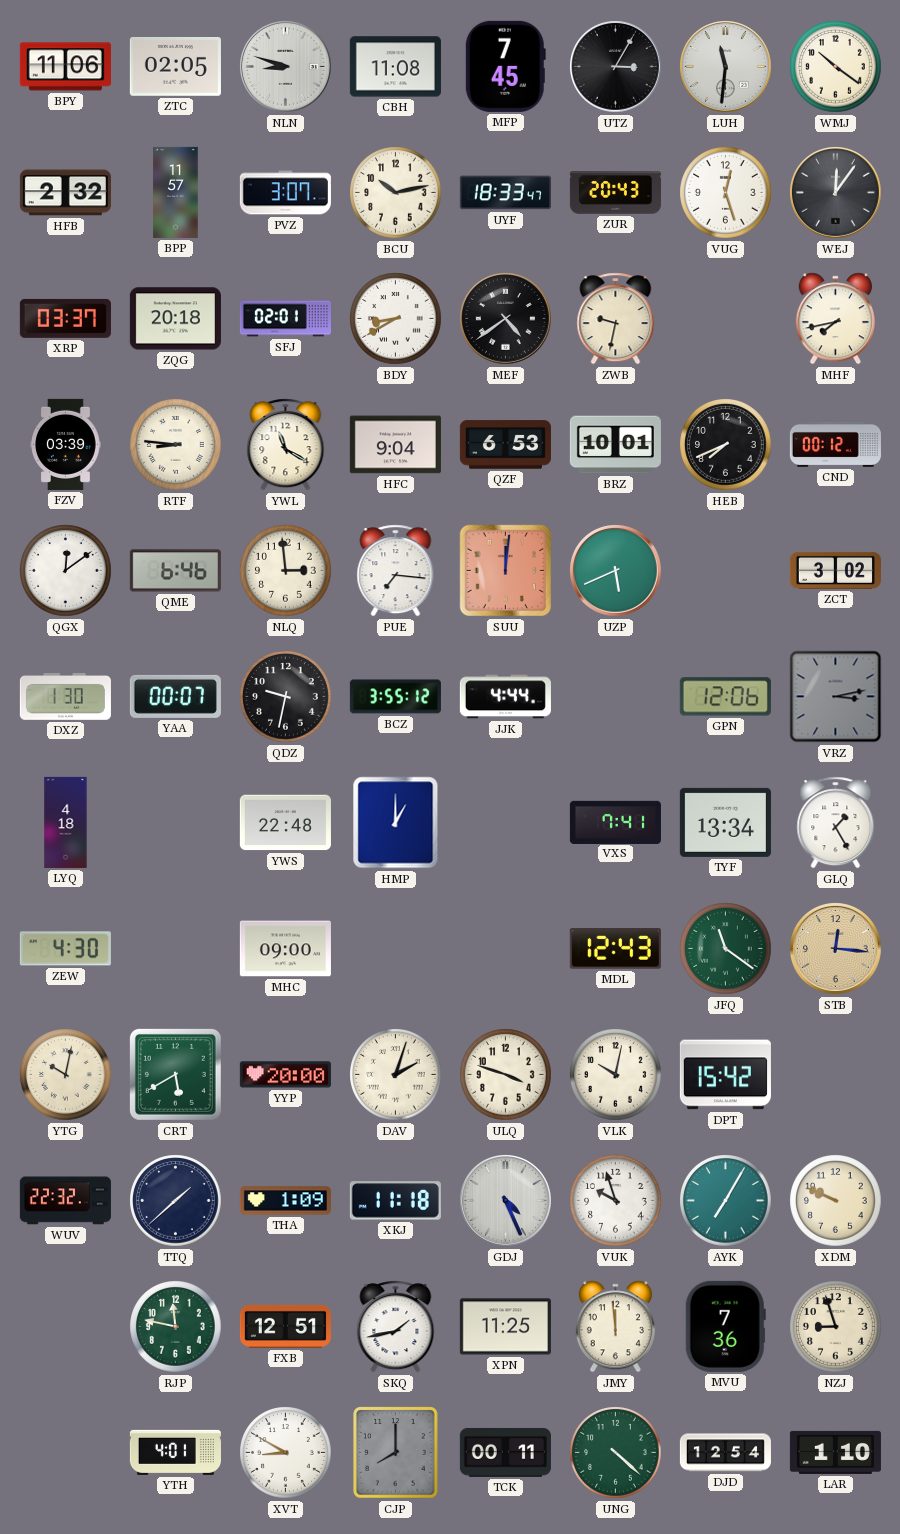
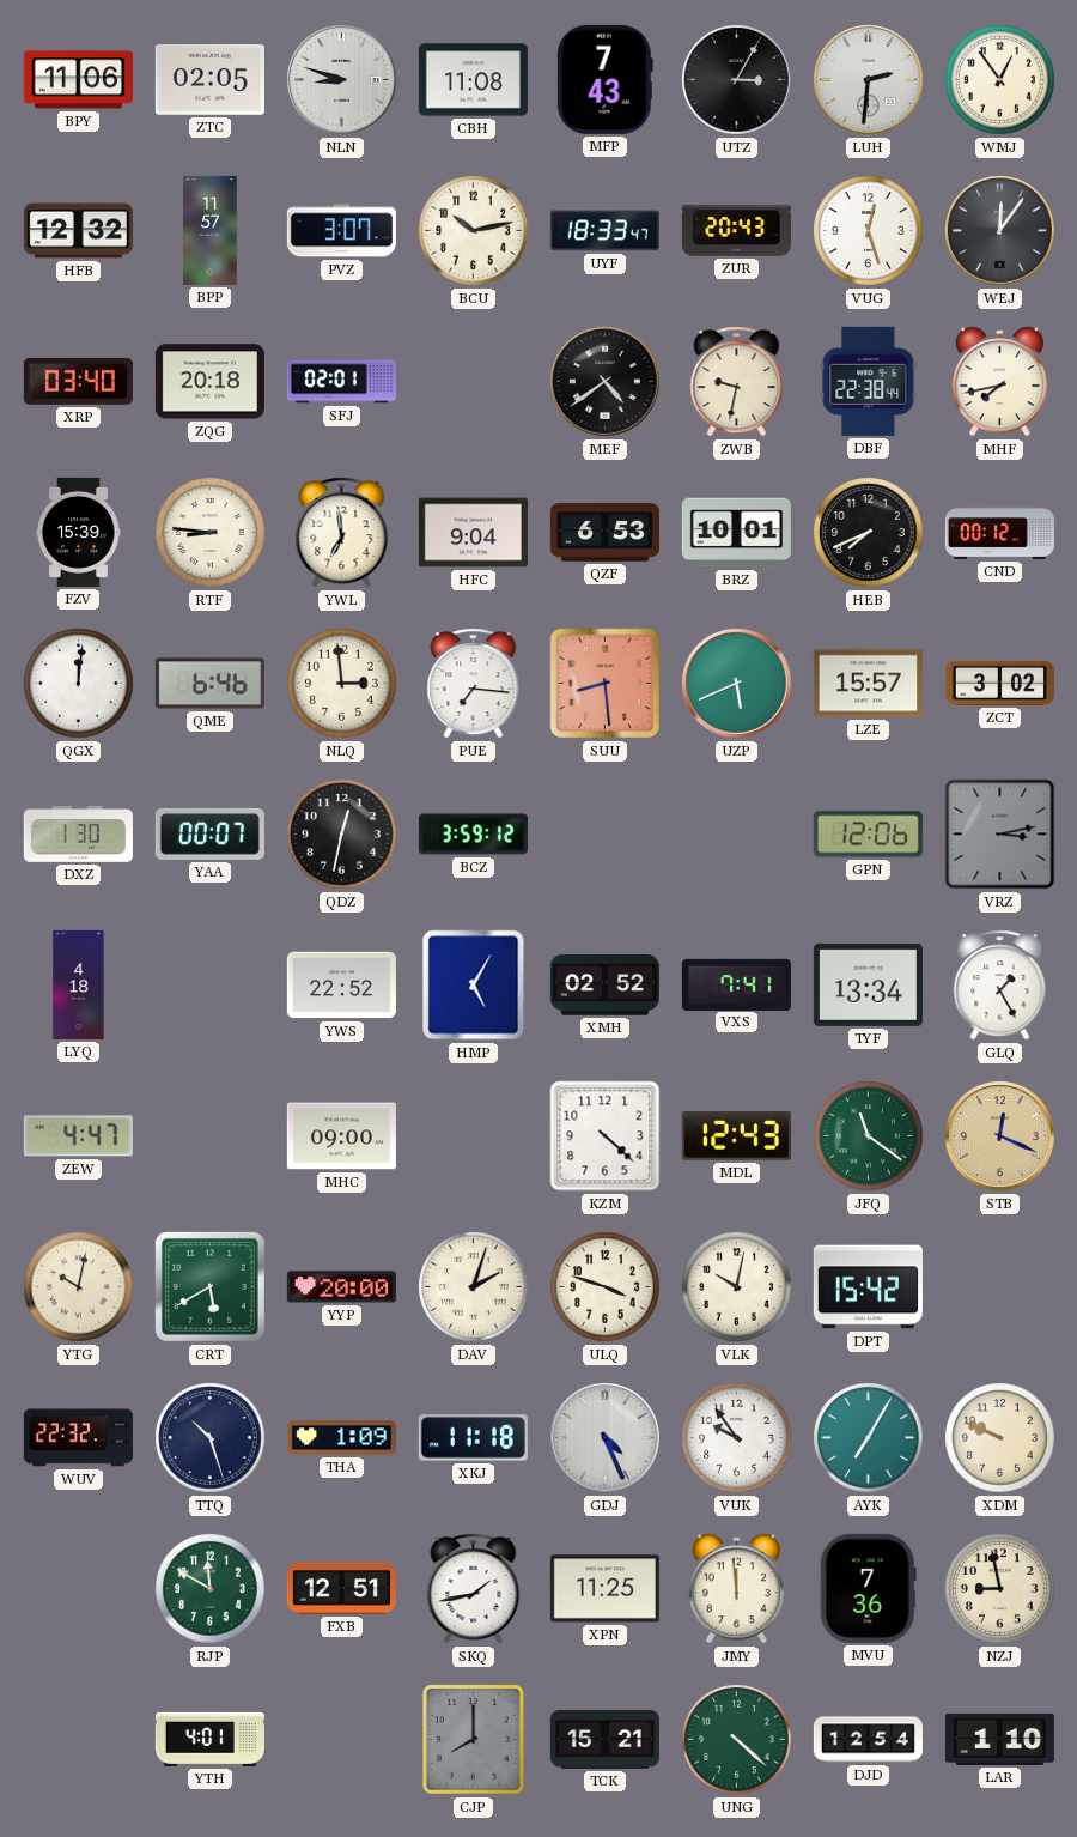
MFP: 7:45 -> 7:43
LUH: 11:31 -> 2:31
WMJ: 10:21 -> 12:54
HFB: 2:32 -> 12:32
XRP: 03:37 -> 03:40
BDY: 8:40 -> none
DBF: none -> 22:38
FZV: 03:39 -> 15:39
YWL: 11:20 -> 6:59
QGX: 12:09 -> 12:01
SUU: 12:01 -> 8:29
LZE: none -> 15:57
QDZ: 9:32 -> 12:32
BCZ: 3:55 -> 3:59
JJK: 4:44 -> none
YWS: 22:48 -> 22:52
HMP: 1:00 -> 5:05
XMH: none -> 02:52
ZEW: 4:30 -> 4:47
KZM: none -> 4:22
STB: 12:16 -> 12:19
TTQ: 1:38 -> 10:27
VUK: 9:57 -> 9:54
RJP: 11:47 -> 11:50
NZJ: 8:57 -> 8:58
XVT: 8:50 -> none
TCK: 00:11 -> 15:21
